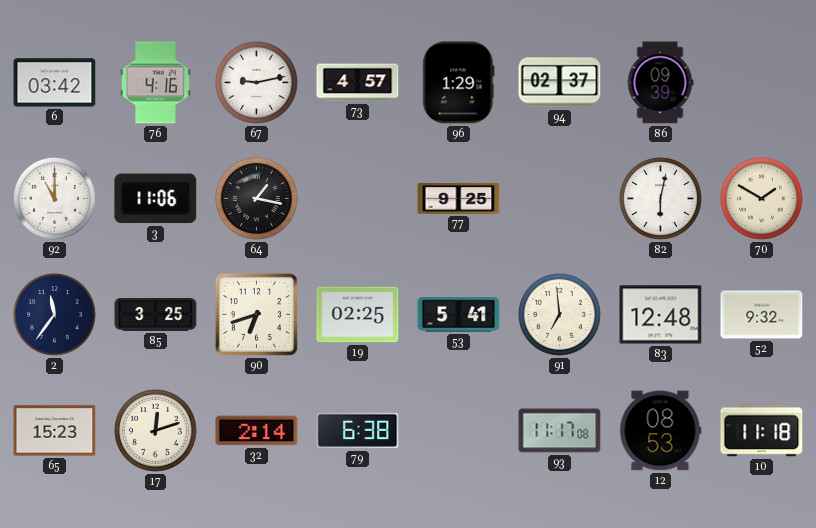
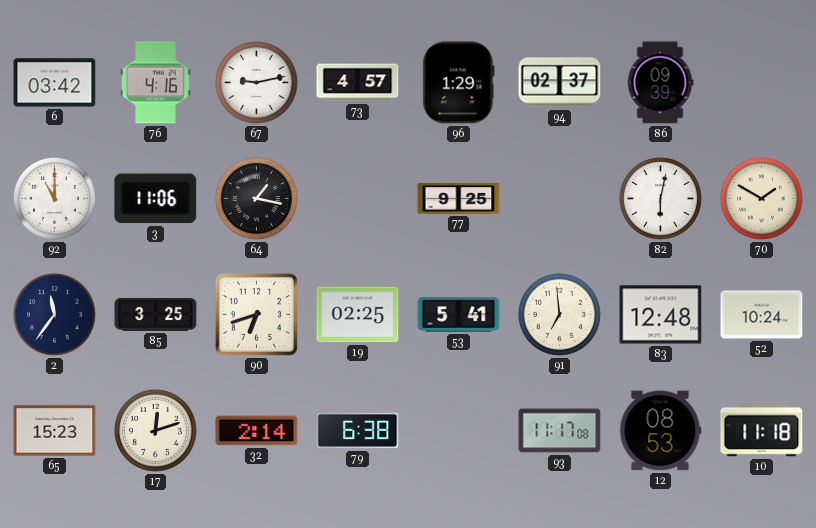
52: 9:32 -> 10:24
